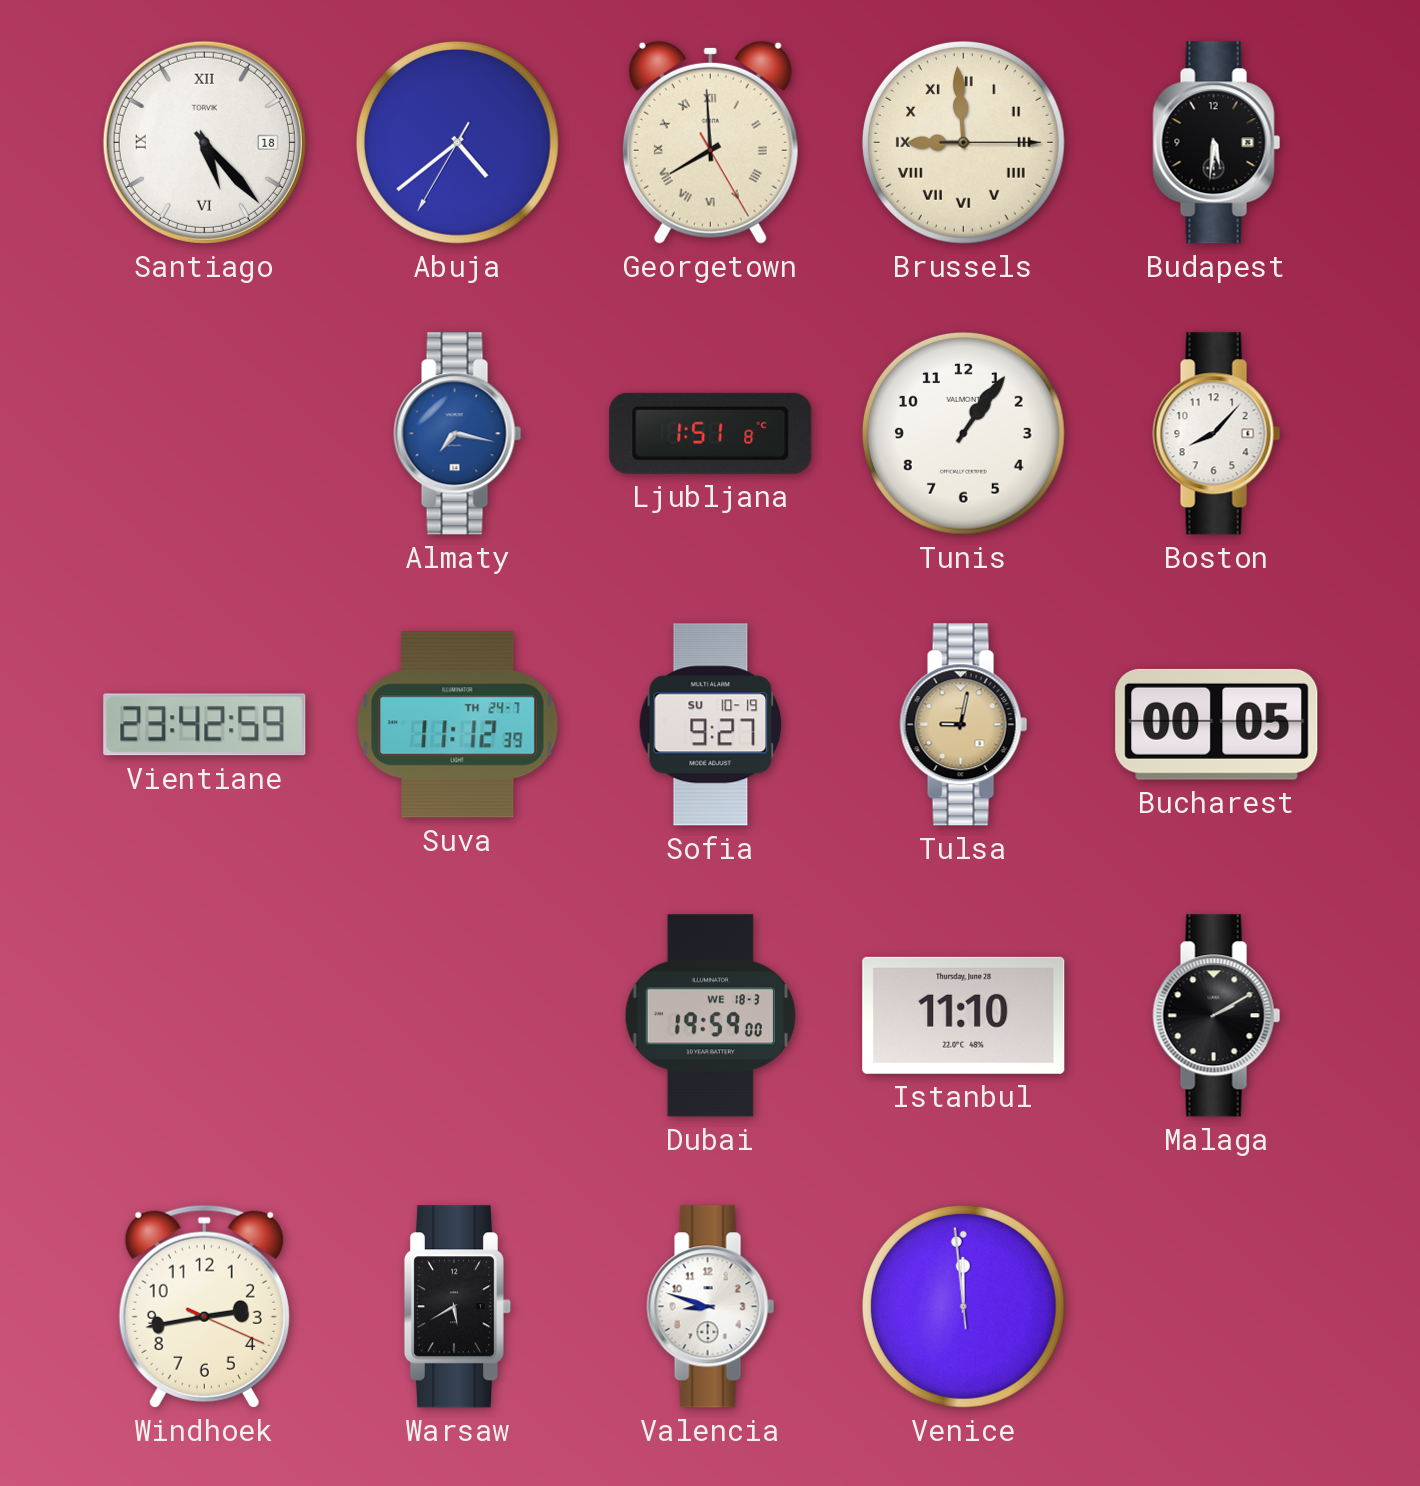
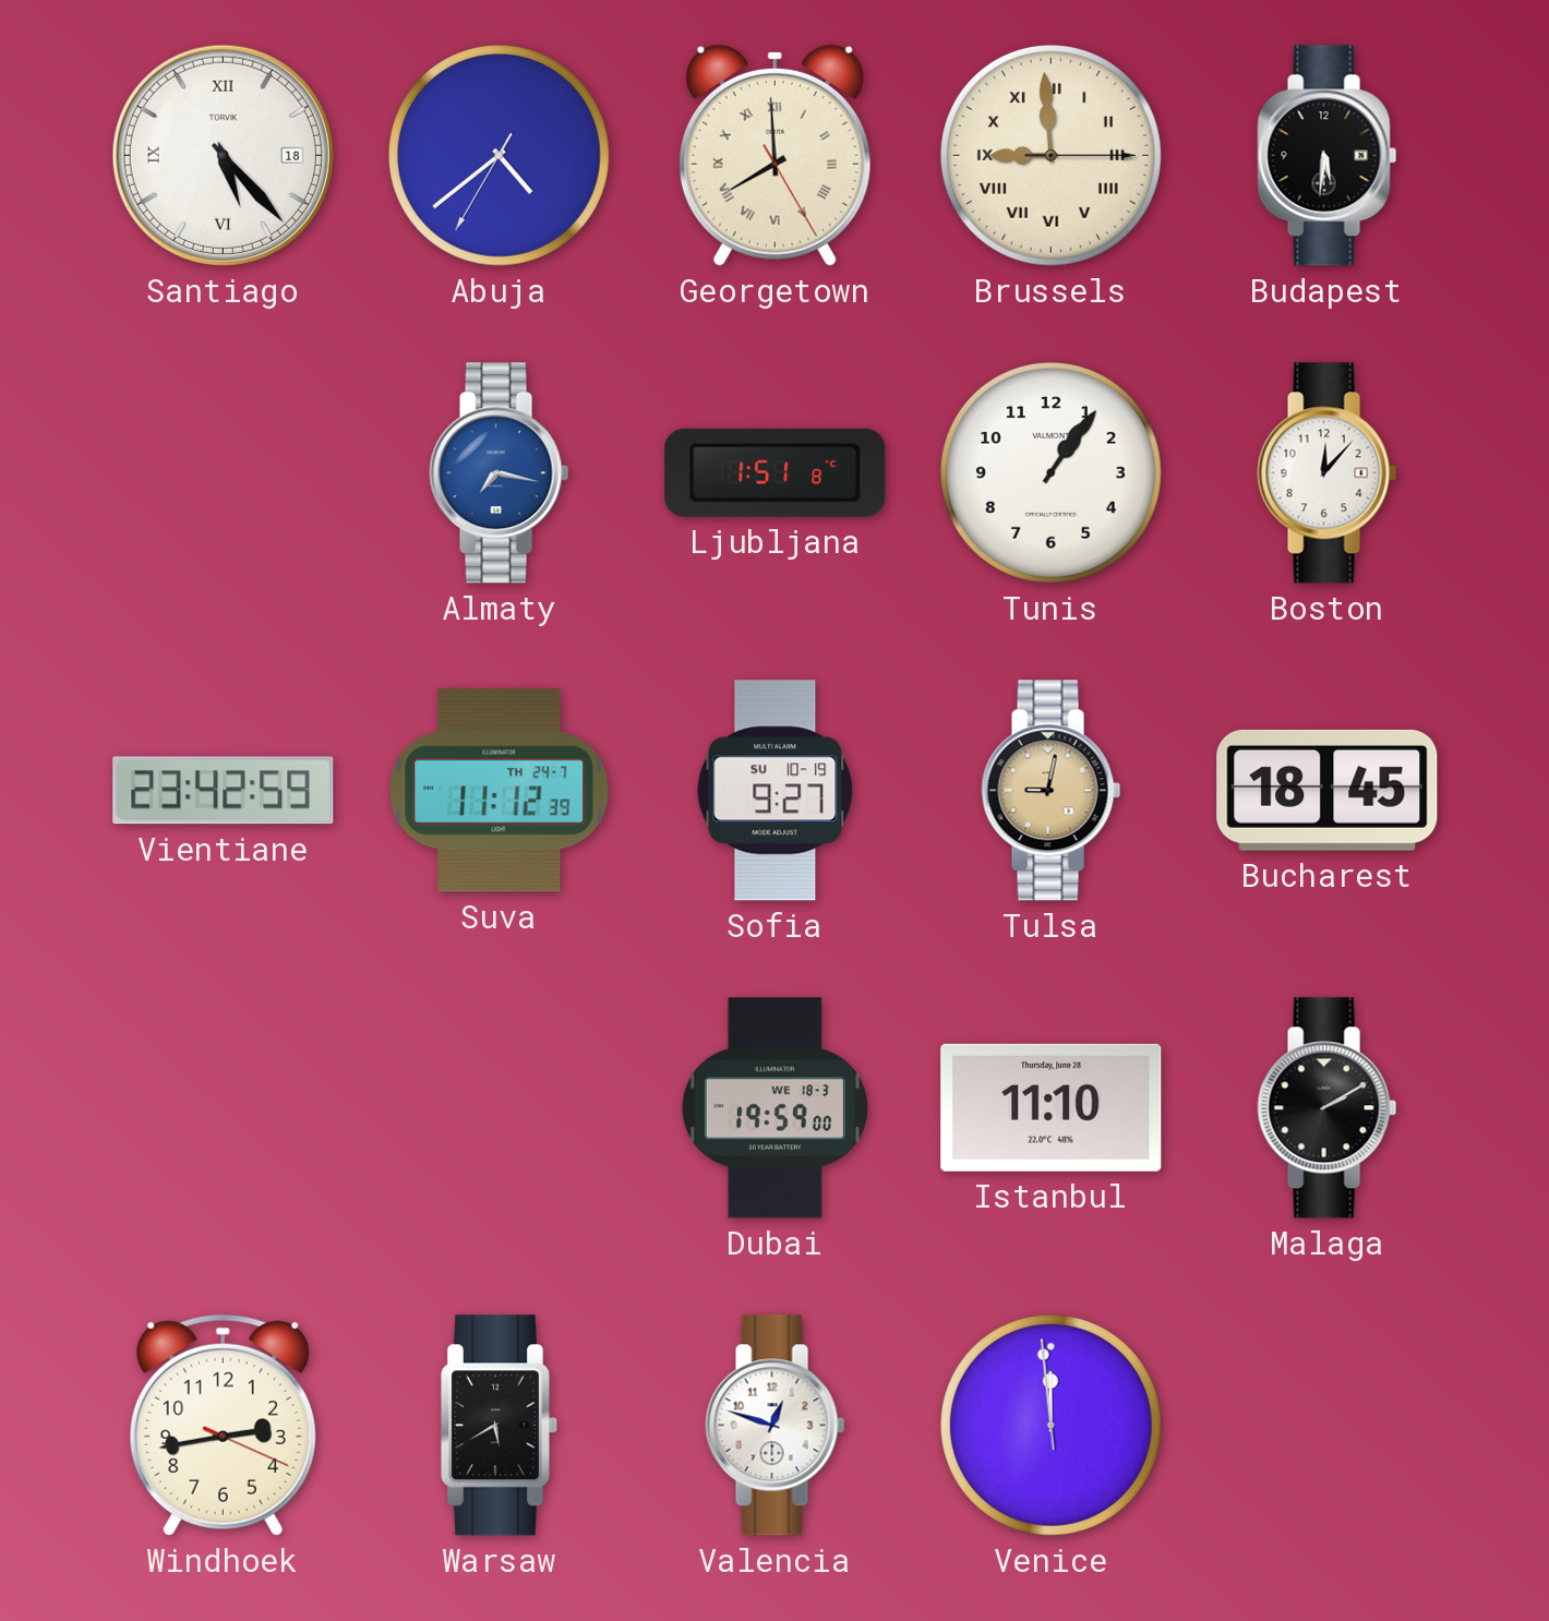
Boston: 8:07 -> 12:07
Bucharest: 00:05 -> 18:45
Valencia: 8:48 -> 12:48
